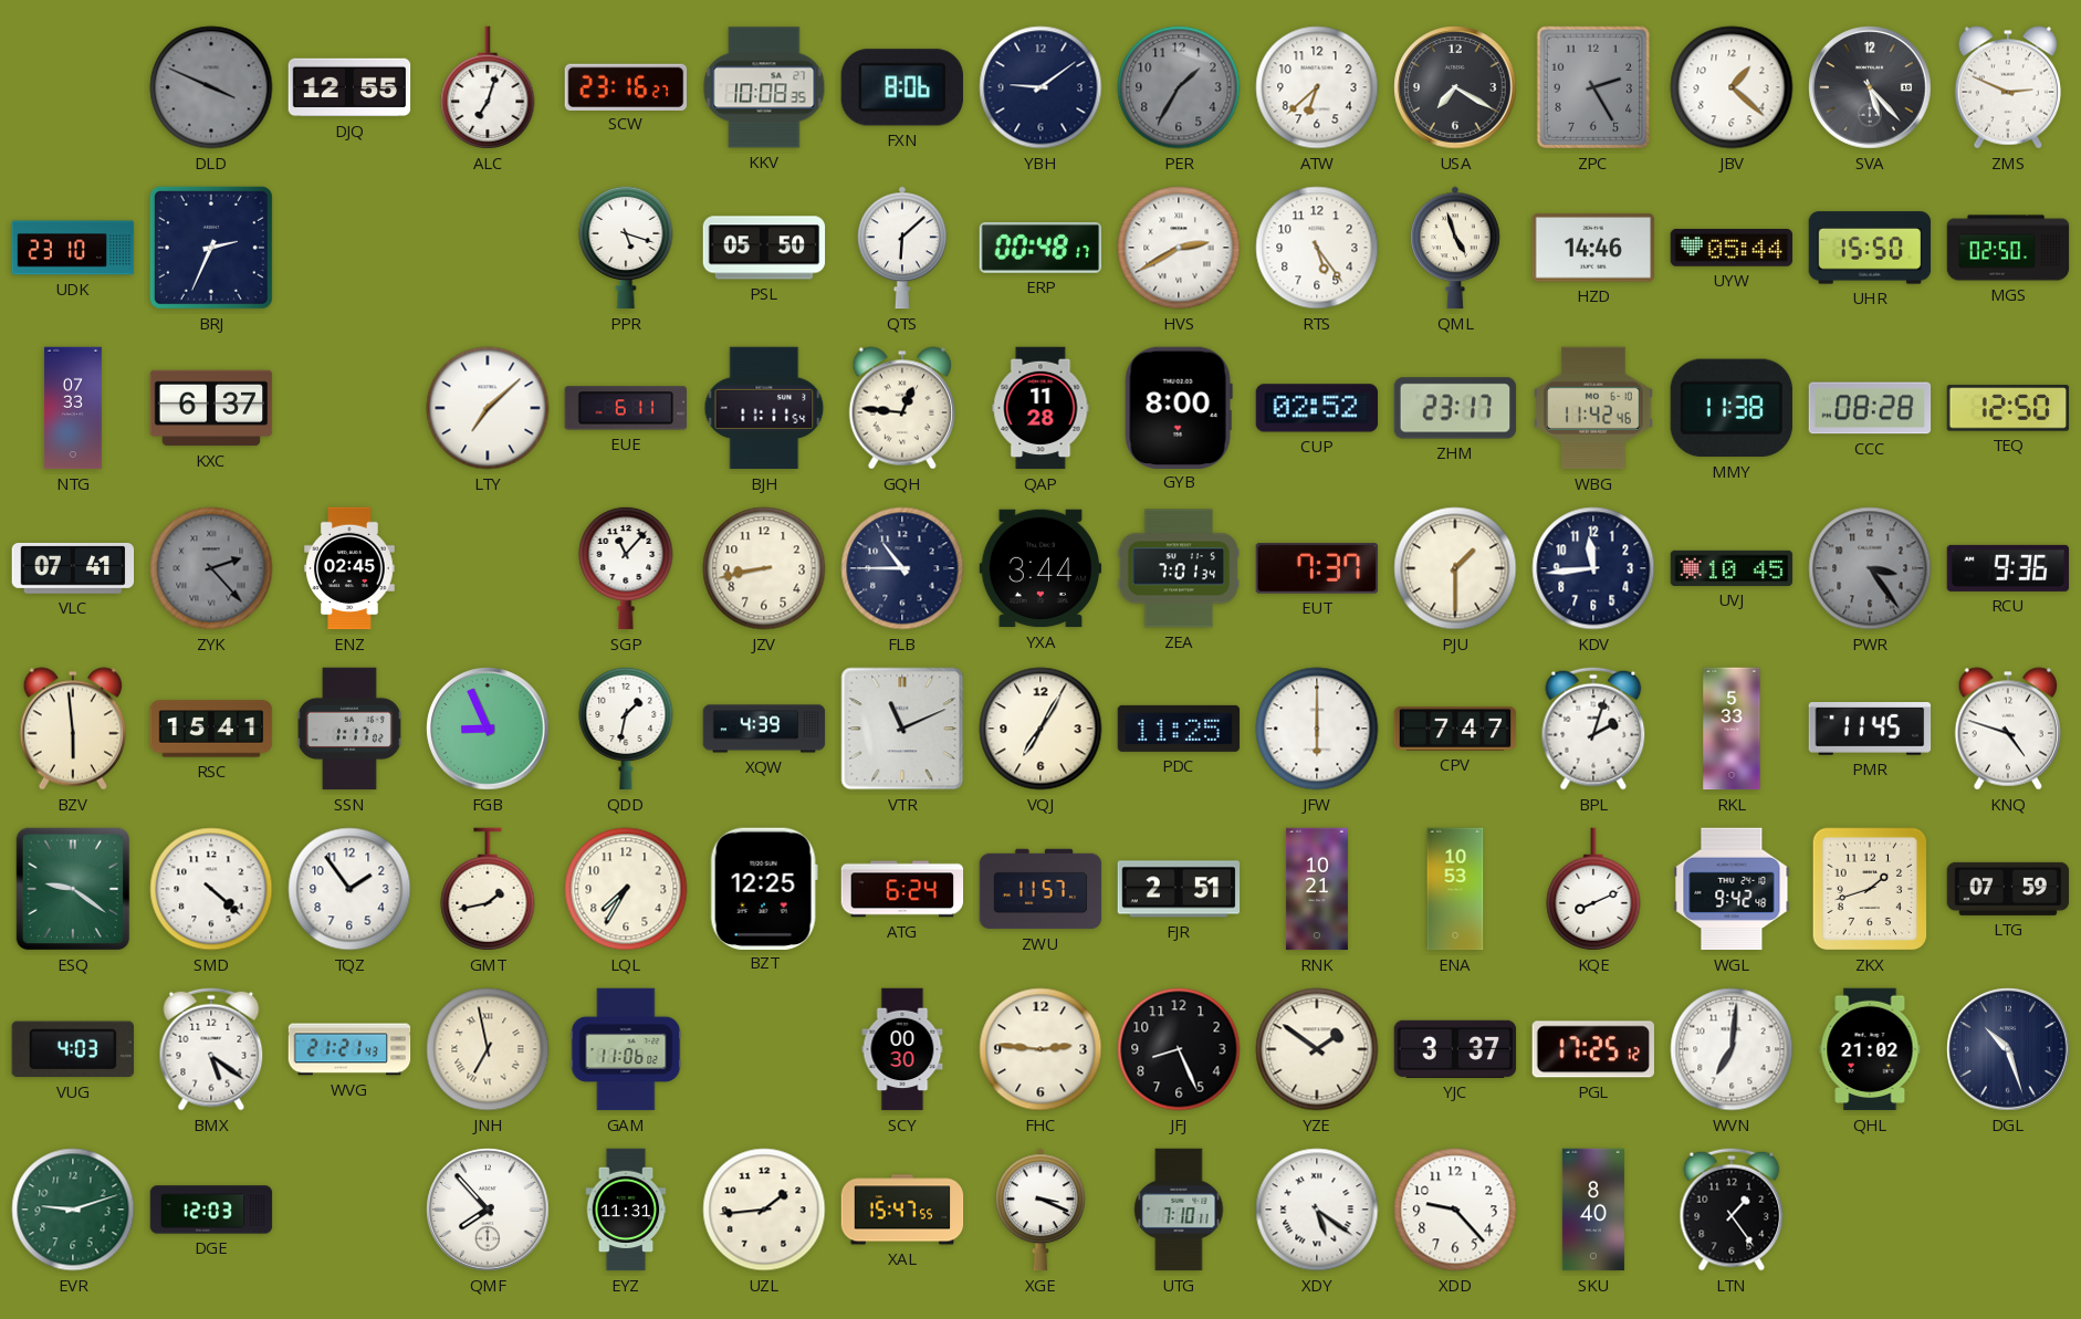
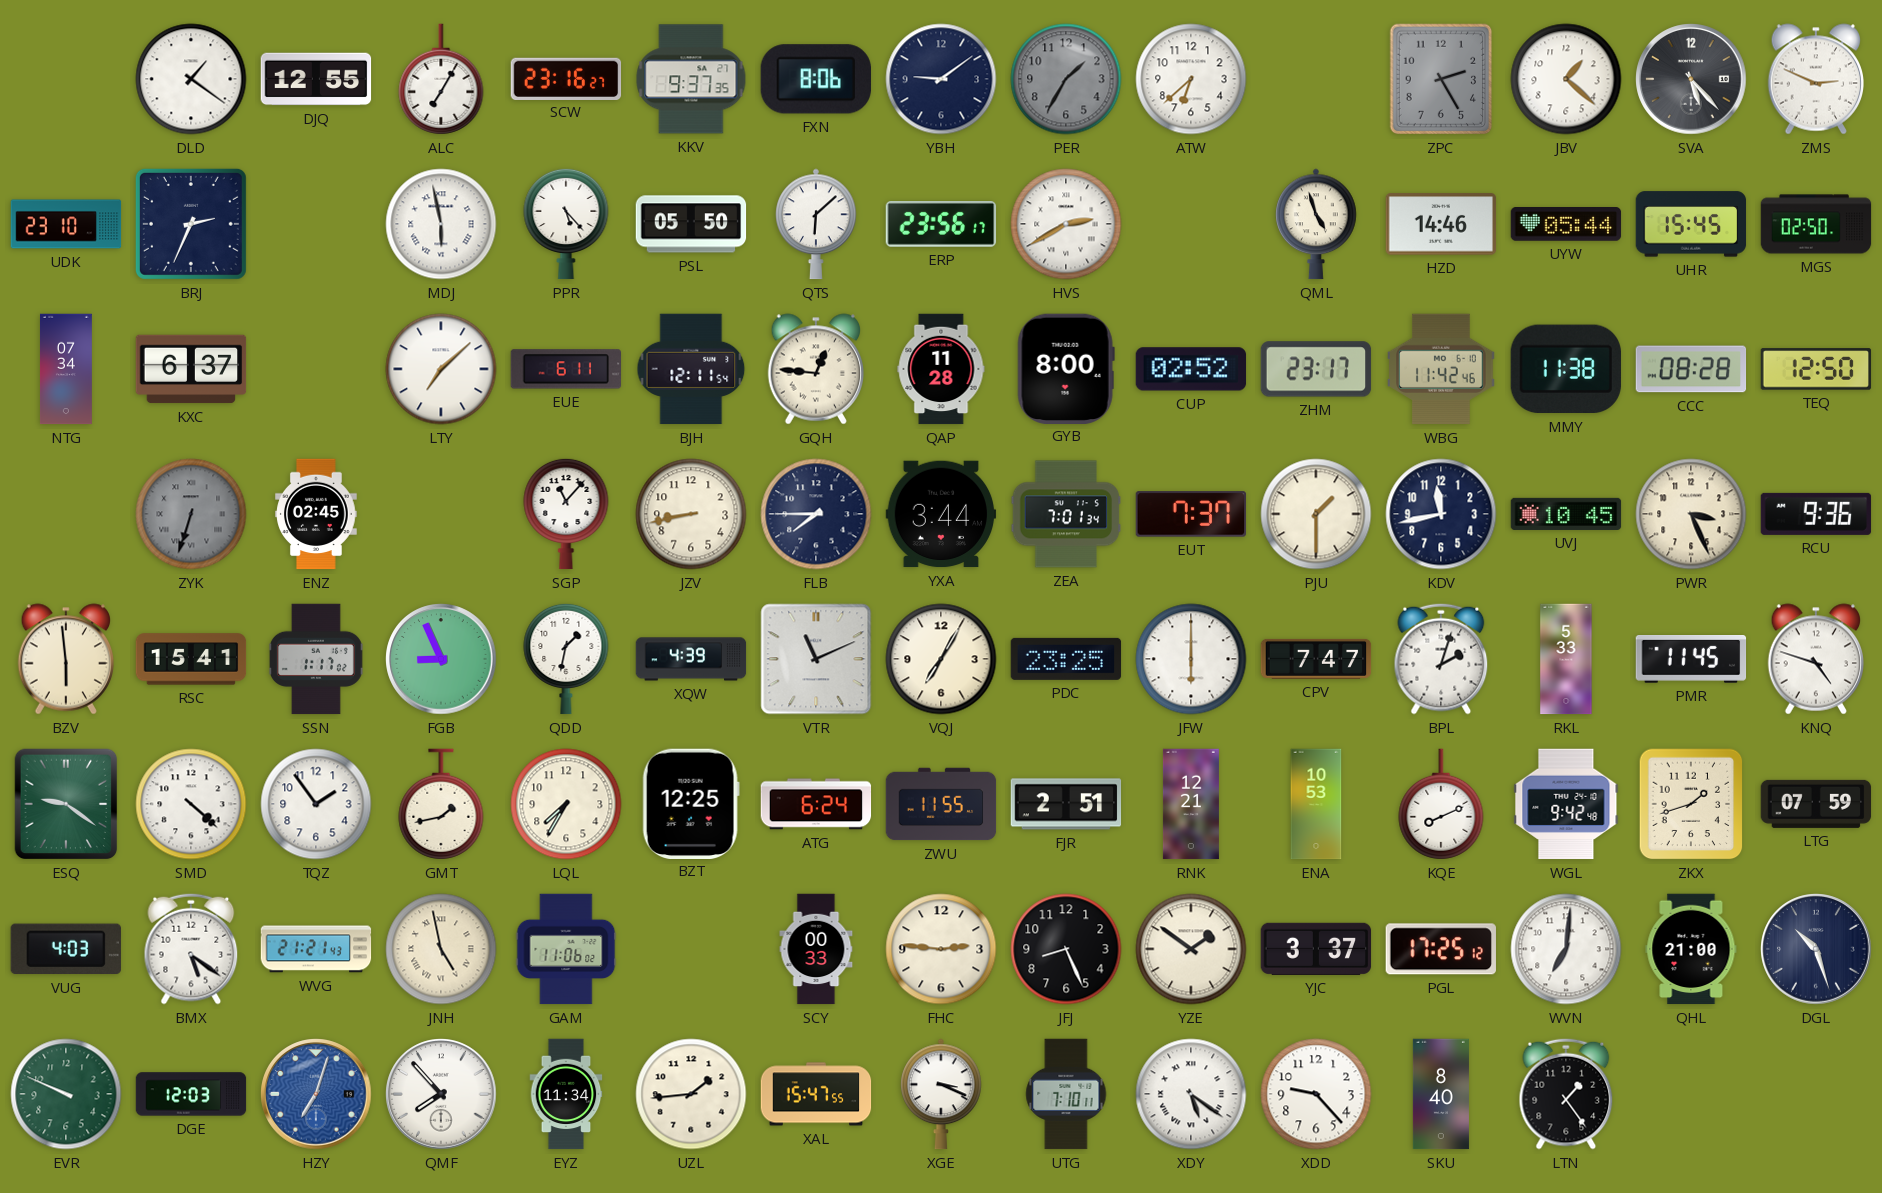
DLD: 3:49 -> 1:21
DLD dial: grey -> white
ALC: 7:03 -> 7:05
KKV: 10:08 -> 9:37
USA: 7:20 -> none
MDJ: none -> 5:58
PPR: 5:18 -> 5:23
ERP: 00:48 -> 23:56
RTS: 5:24 -> none
UHR: 15:50 -> 15:45
NTG: 07:33 -> 07:34
BJH: 11:11 -> 12:11
VLC: 07:41 -> none
ZYK: 2:23 -> 6:33
FLB: 10:45 -> 7:45
KDV: 11:44 -> 11:43
PWR: 3:24 -> 3:26
PWR dial: grey -> cream
PDC: 11:25 -> 23:25
ZWU: 11:57 -> 11:55
RNK: 10:21 -> 12:21
JNH: 6:58 -> 4:58
SCY: 00:30 -> 00:33
QHL: 21:02 -> 21:00
EVR: 9:12 -> 9:49
HZY: none -> 7:03
EYZ: 11:31 -> 11:34
